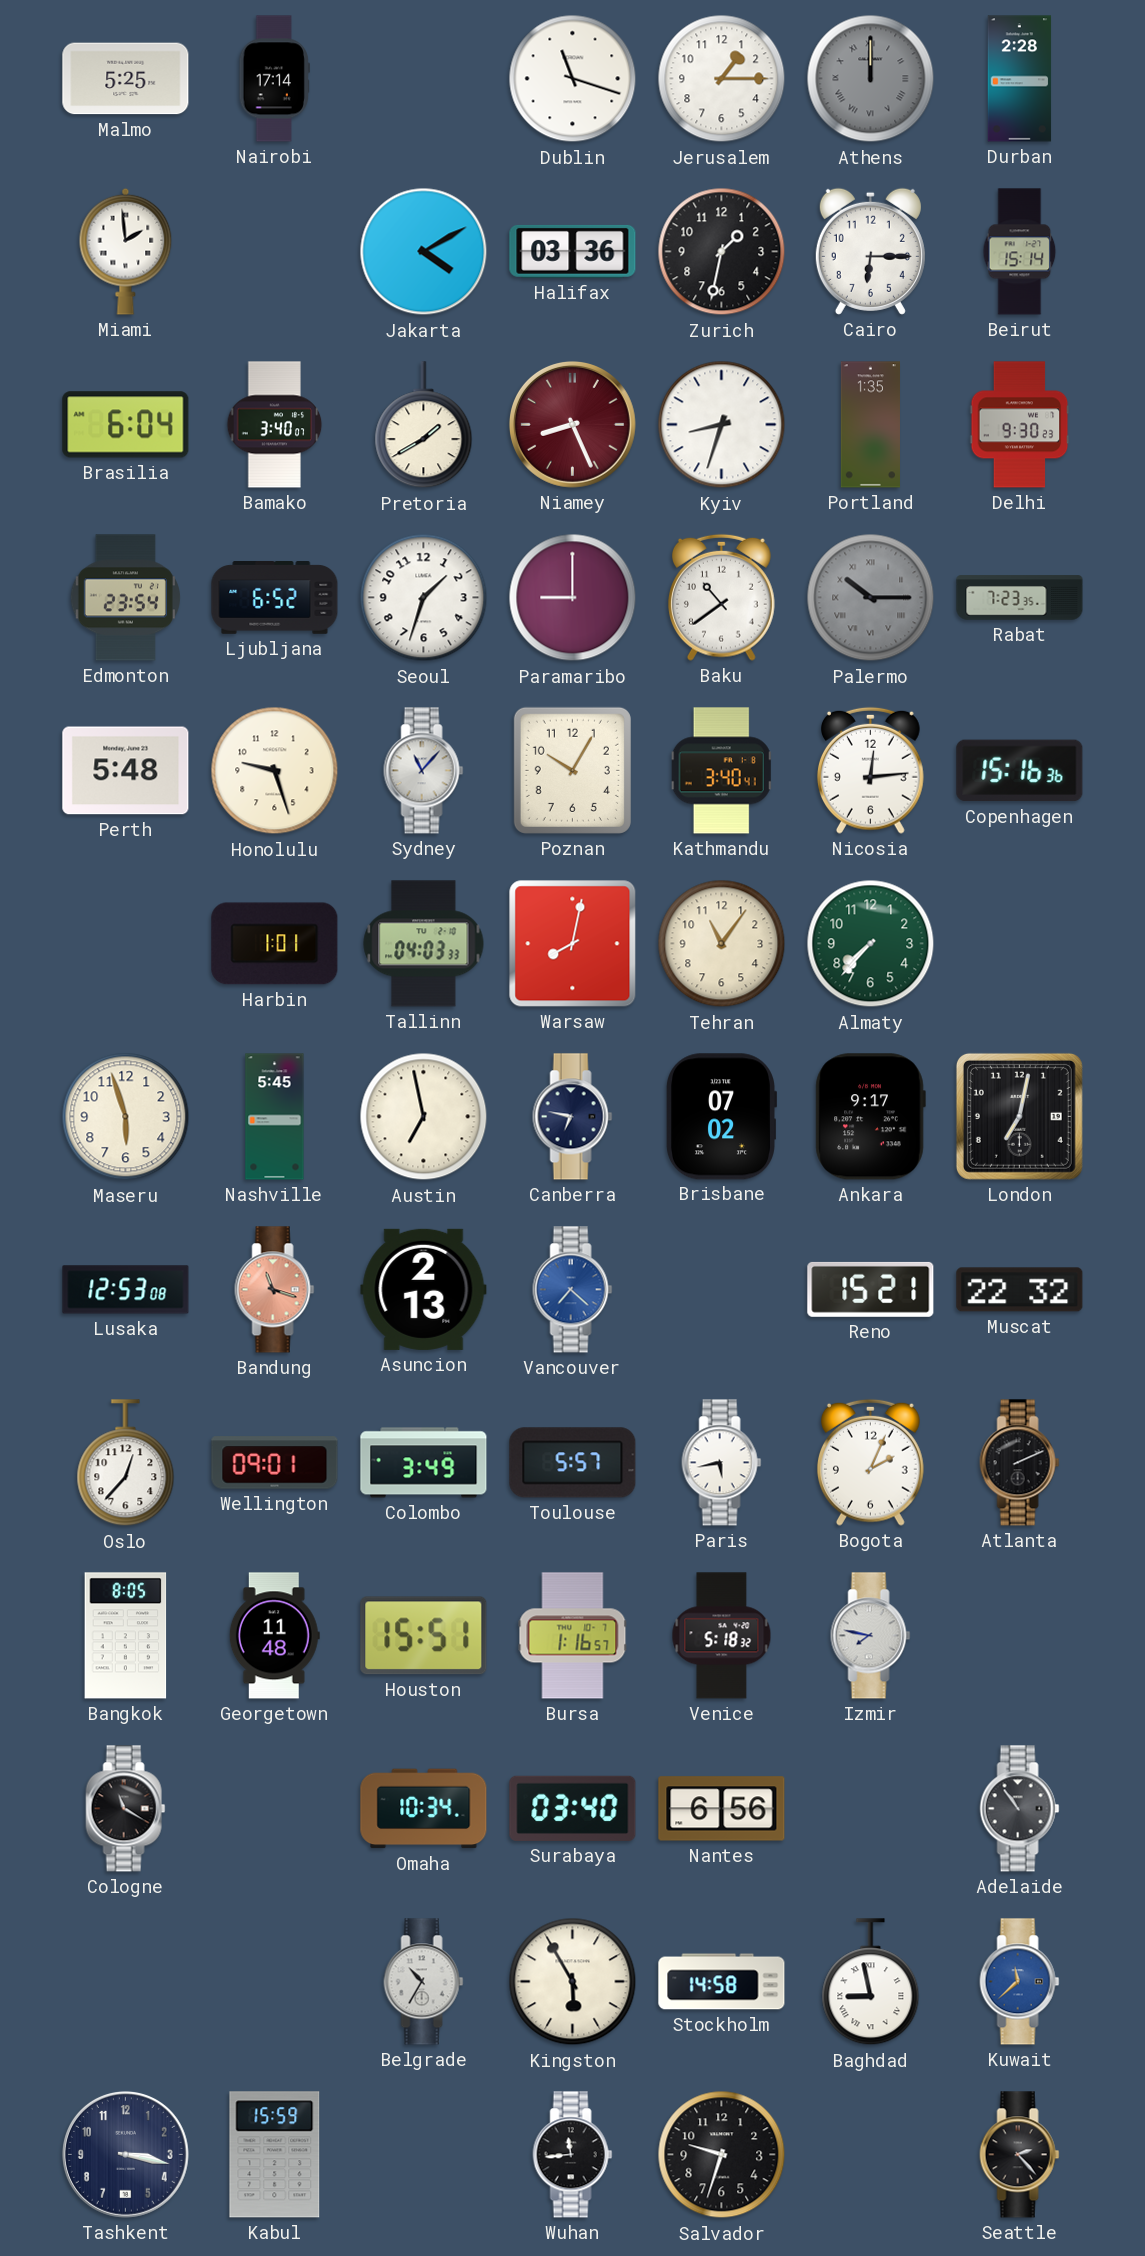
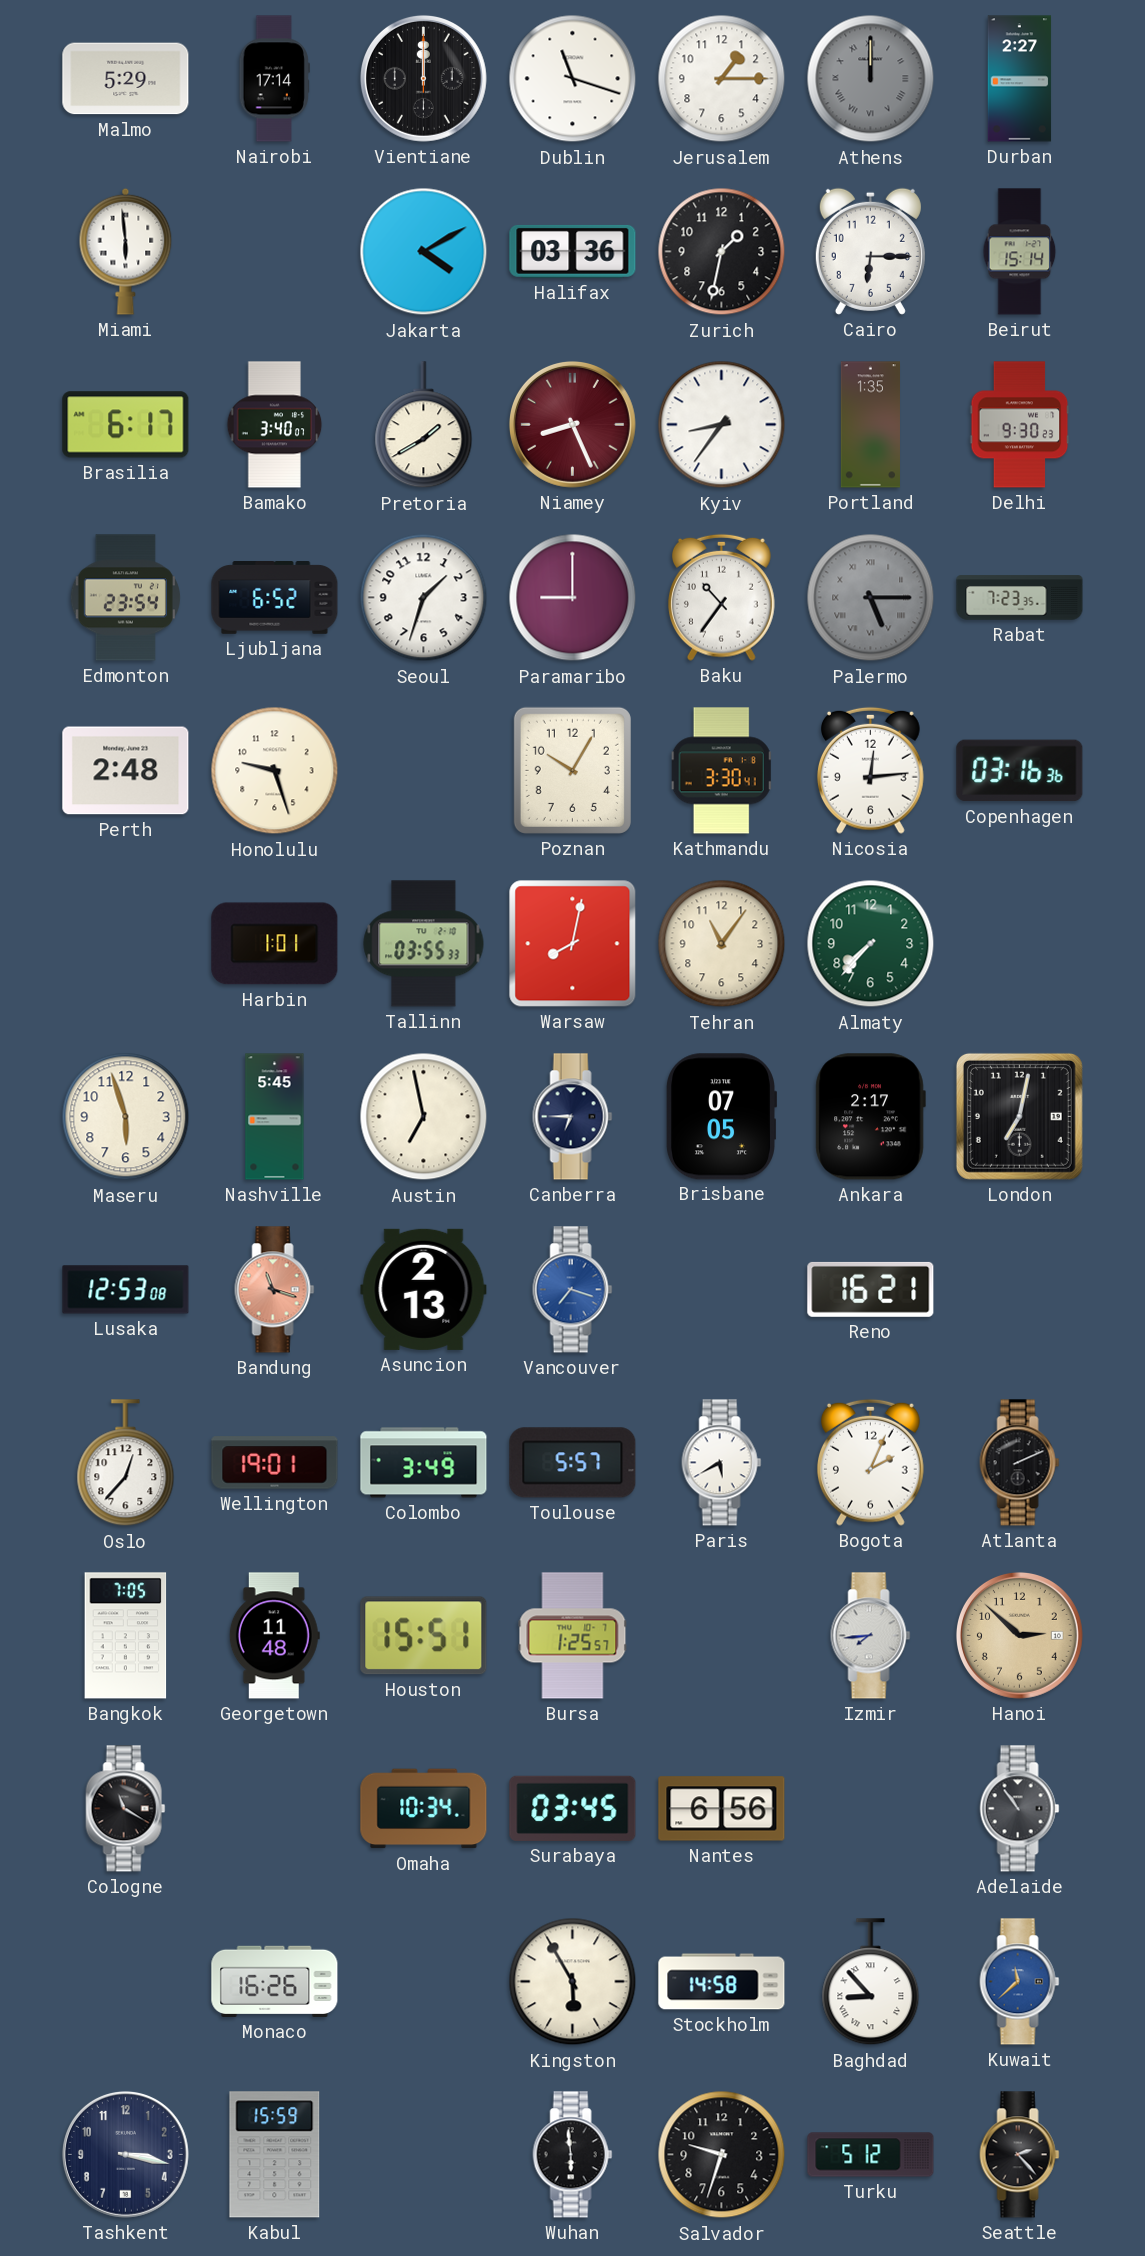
Malmo: 5:25 -> 5:29
Vientiane: none -> 12:00
Durban: 2:28 -> 2:27
Miami: 1:59 -> 5:59
Brasilia: 6:04 -> 6:17
Kyiv: 8:33 -> 8:36
Baku: 10:39 -> 10:36
Palermo: 10:15 -> 5:15
Perth: 5:48 -> 2:48
Sydney: 11:07 -> none
Kathmandu: 3:40 -> 3:30
Copenhagen: 15:16 -> 03:16
Tallinn: 04:03 -> 03:55
Canberra: 6:47 -> 6:45
Brisbane: 07:02 -> 07:05
Ankara: 9:17 -> 2:17
Vancouver: 7:22 -> 7:18
Reno: 15:21 -> 16:21
Muscat: 22:32 -> none
Wellington: 09:01 -> 19:01
Paris: 5:43 -> 5:40
Bangkok: 8:05 -> 7:05
Bursa: 1:16 -> 1:25
Venice: 5:18 -> none
Izmir: 7:47 -> 7:44
Hanoi: none -> 2:52
Surabaya: 03:40 -> 03:45
Monaco: none -> 16:26
Belgrade: 10:35 -> none
Baghdad: 8:58 -> 8:53
Wuhan: 11:44 -> 5:59
Turku: none -> 5:12
